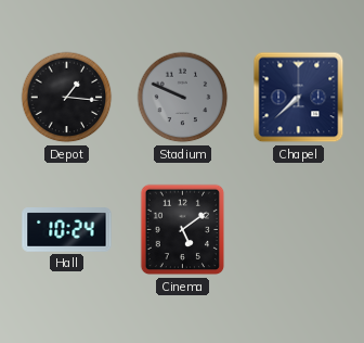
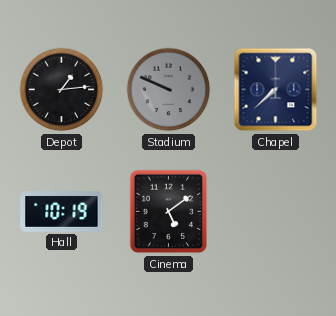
Depot: 1:16 -> 1:14
Hall: 10:24 -> 10:19
